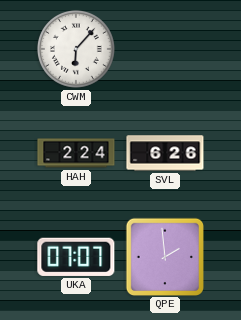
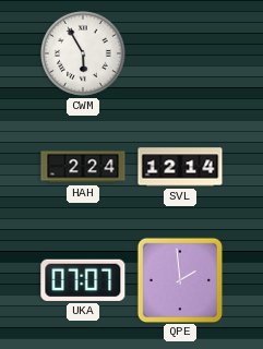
CWM: 6:07 -> 5:55
SVL: 6:26 -> 12:14
